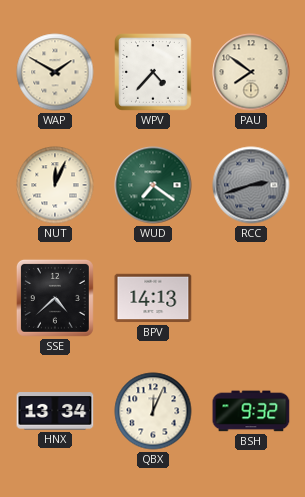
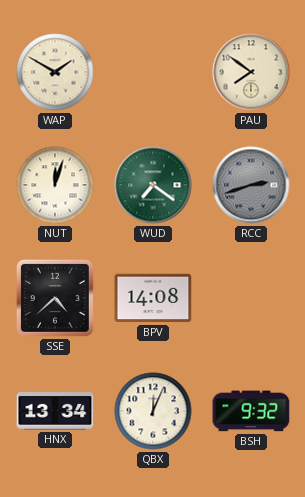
WPV: 4:37 -> none
NUT: 12:04 -> 12:03
BPV: 14:13 -> 14:08
